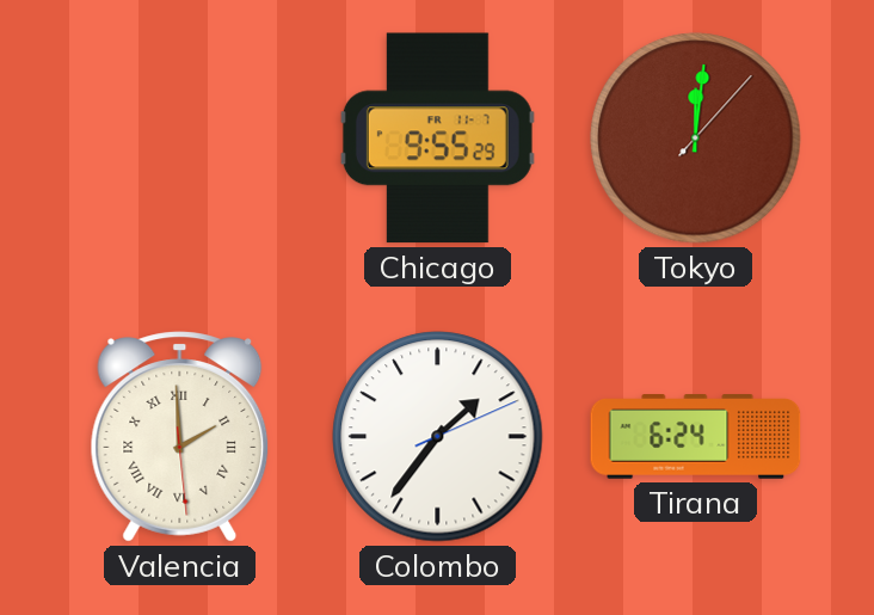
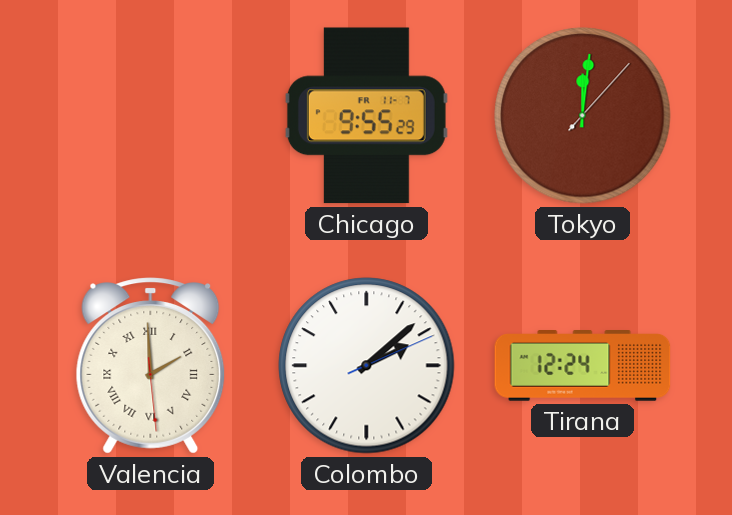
Colombo: 1:36 -> 2:08
Tirana: 6:24 -> 12:24
